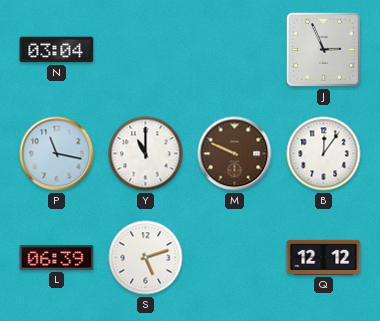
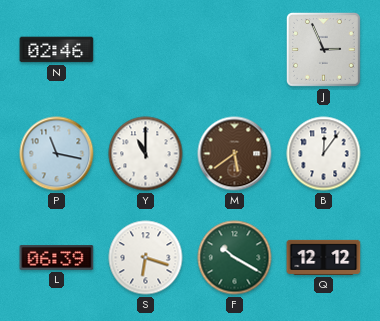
N: 03:04 -> 02:46
M: 9:49 -> 5:39
S: 5:12 -> 6:18
F: none -> 10:20
